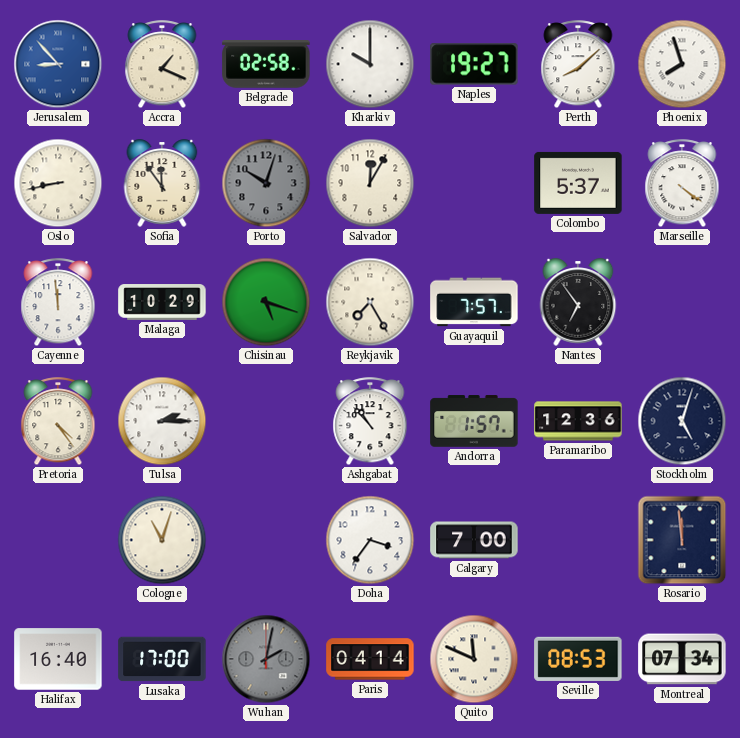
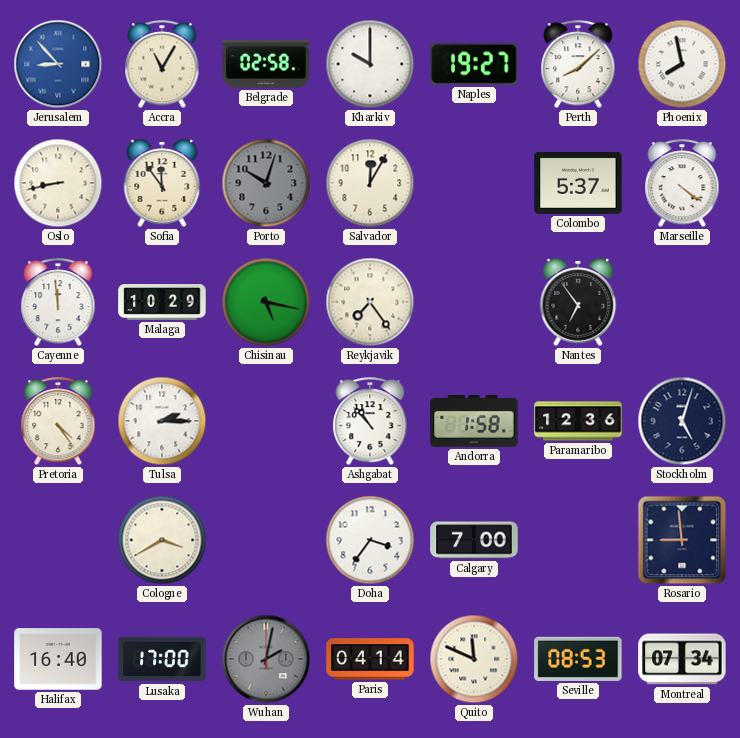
Accra: 1:19 -> 11:05
Phoenix: 7:57 -> 7:58
Chisinau: 5:18 -> 5:17
Reykjavik: 7:25 -> 7:24
Guayaquil: 7:57 -> none
Andorra: 1:57 -> 1:58
Cologne: 11:03 -> 3:40
Rosario: 11:59 -> 8:59
